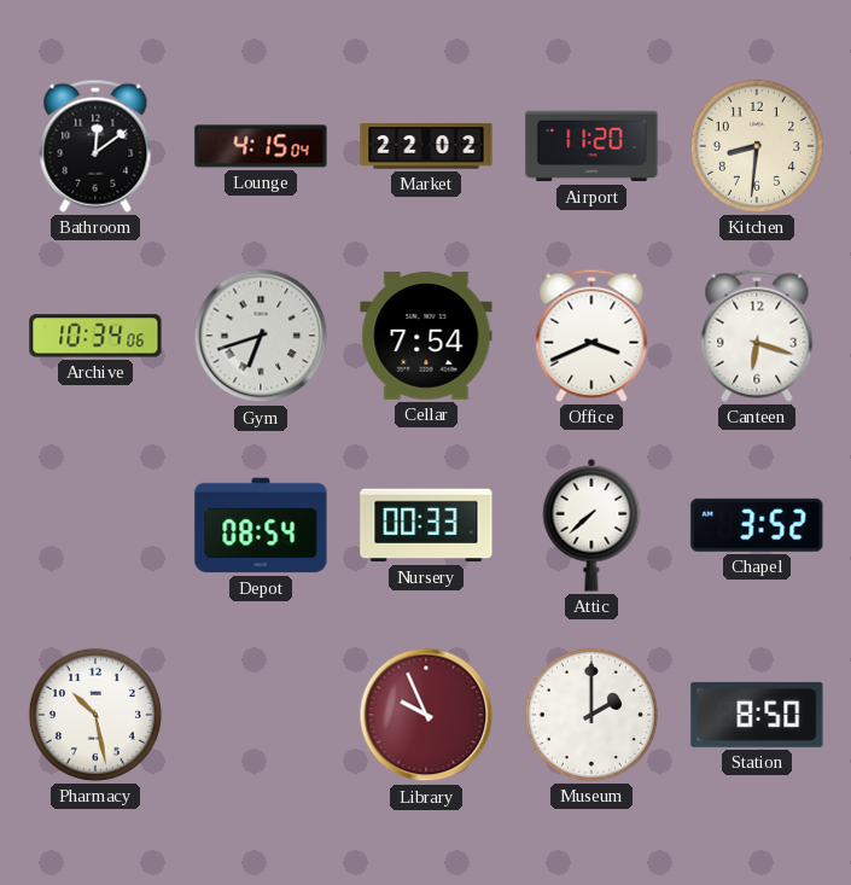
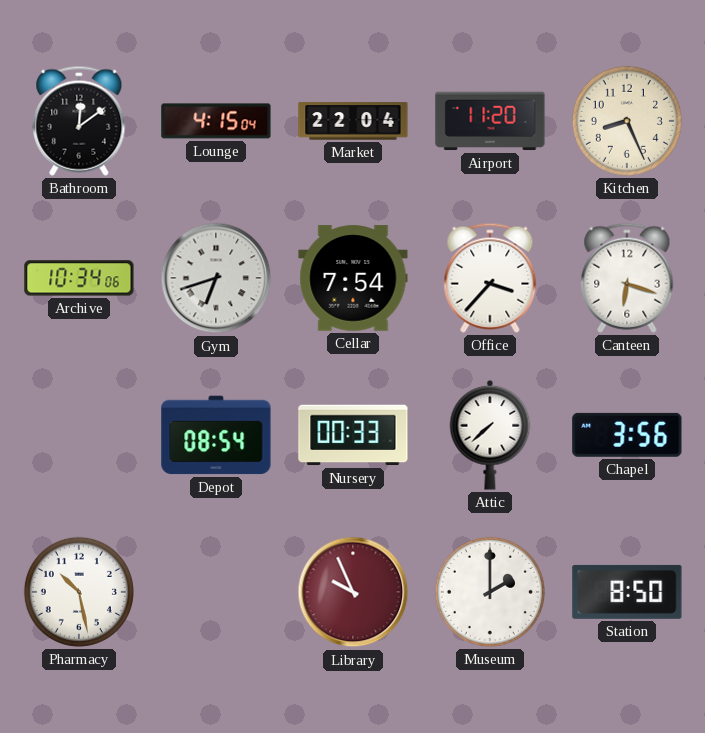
Market: 22:02 -> 22:04
Kitchen: 8:31 -> 8:26
Office: 3:41 -> 3:37
Chapel: 3:52 -> 3:56
